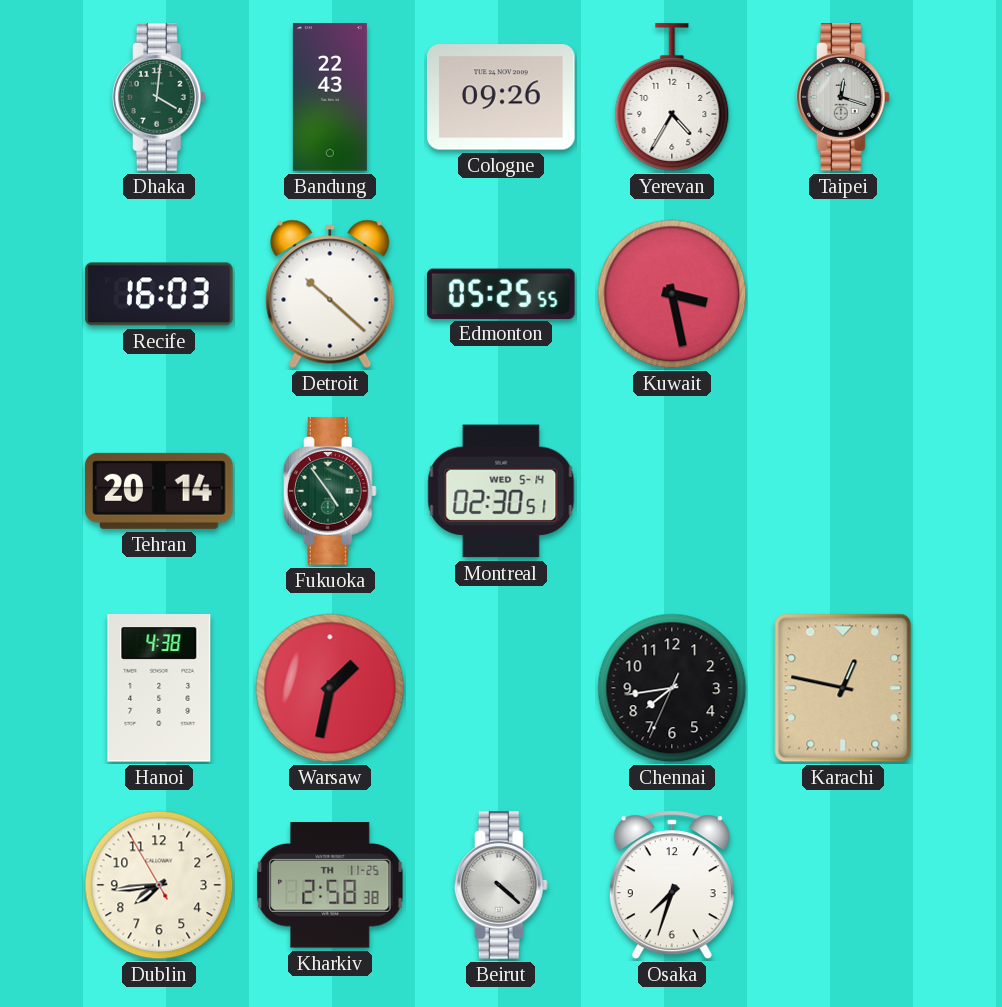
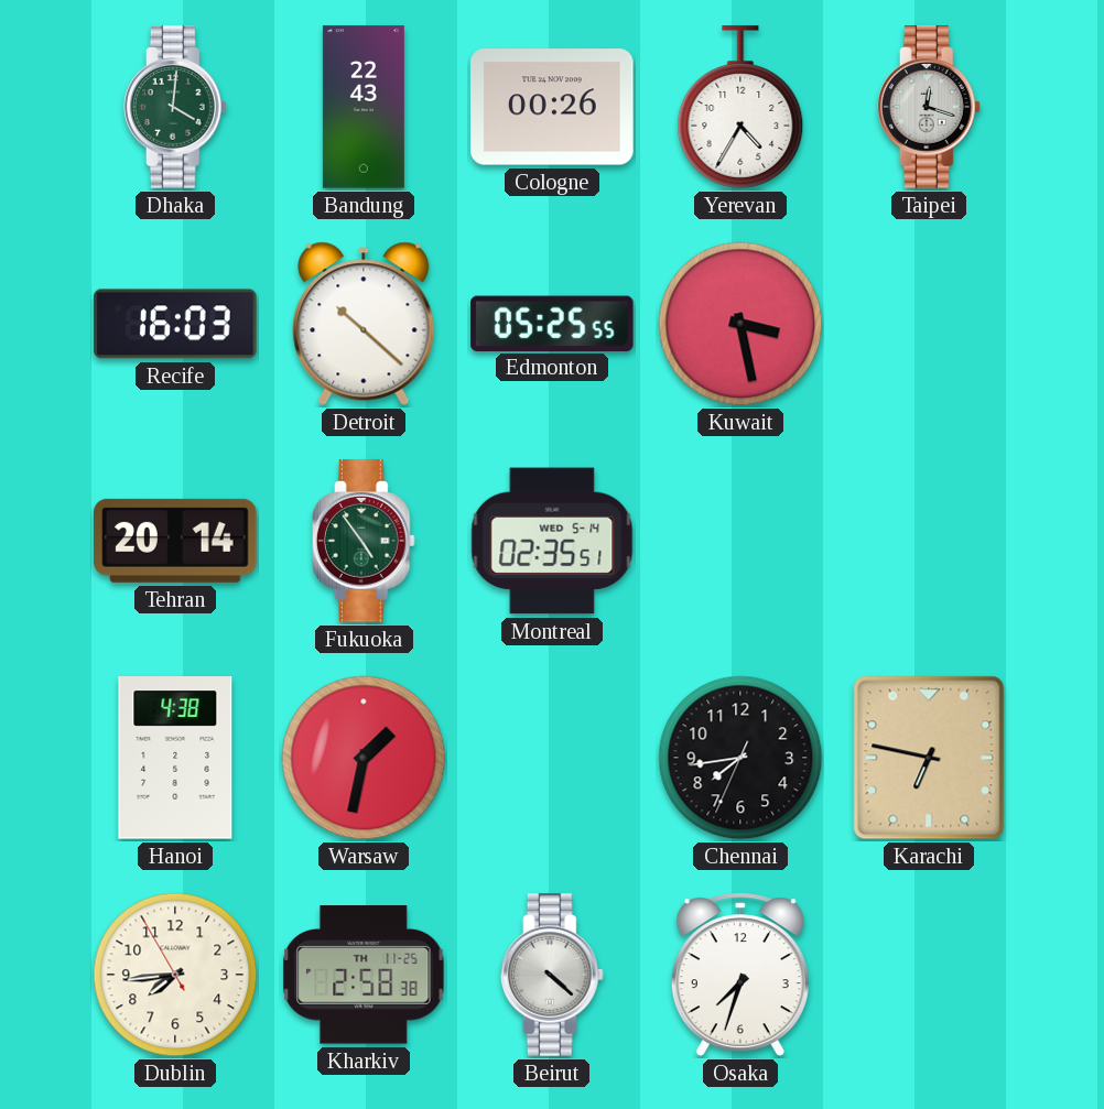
Cologne: 09:26 -> 00:26
Montreal: 02:30 -> 02:35
Karachi: 12:47 -> 6:47
